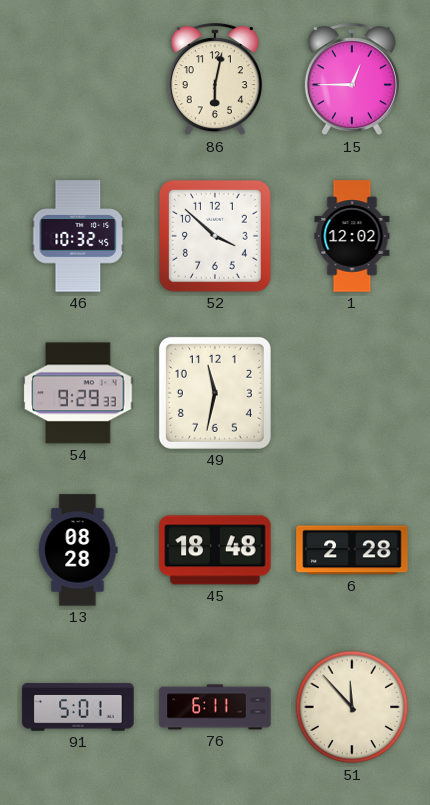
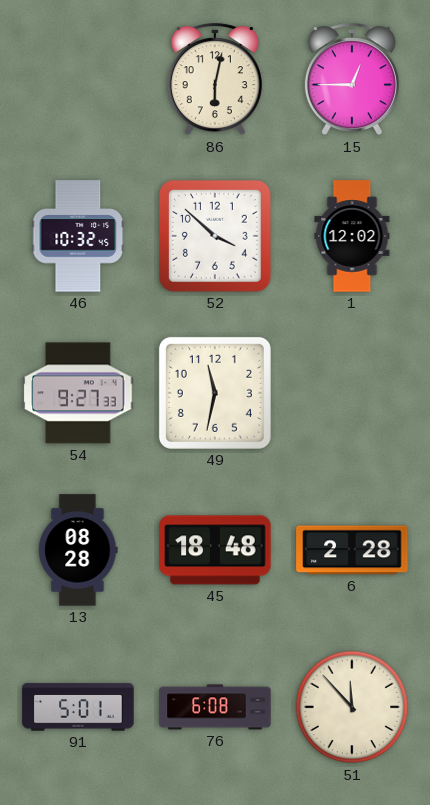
54: 9:29 -> 9:27
76: 6:11 -> 6:08
